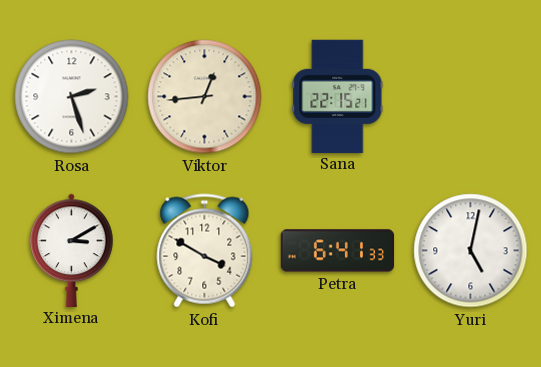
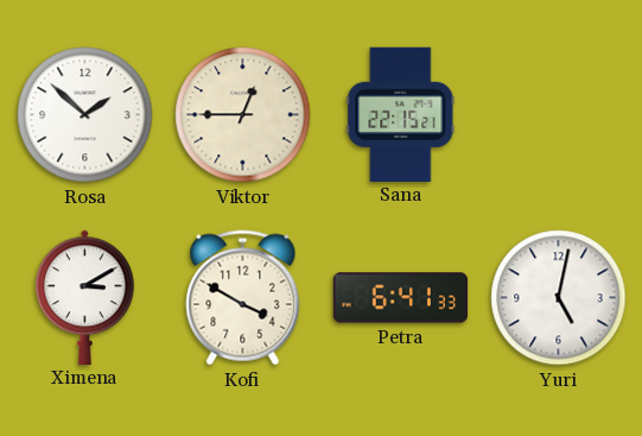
Rosa: 2:27 -> 1:52
Viktor: 12:44 -> 12:45
